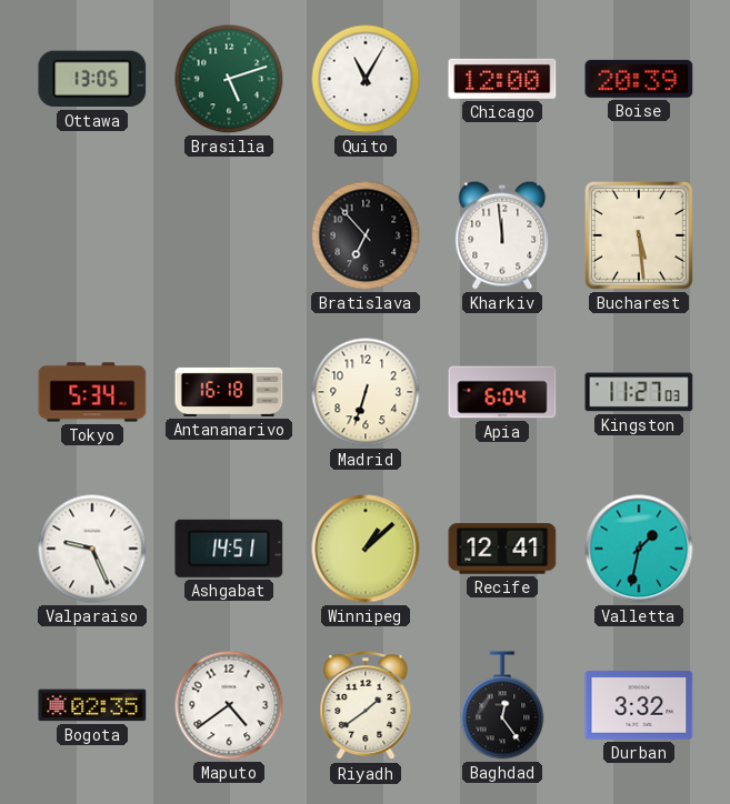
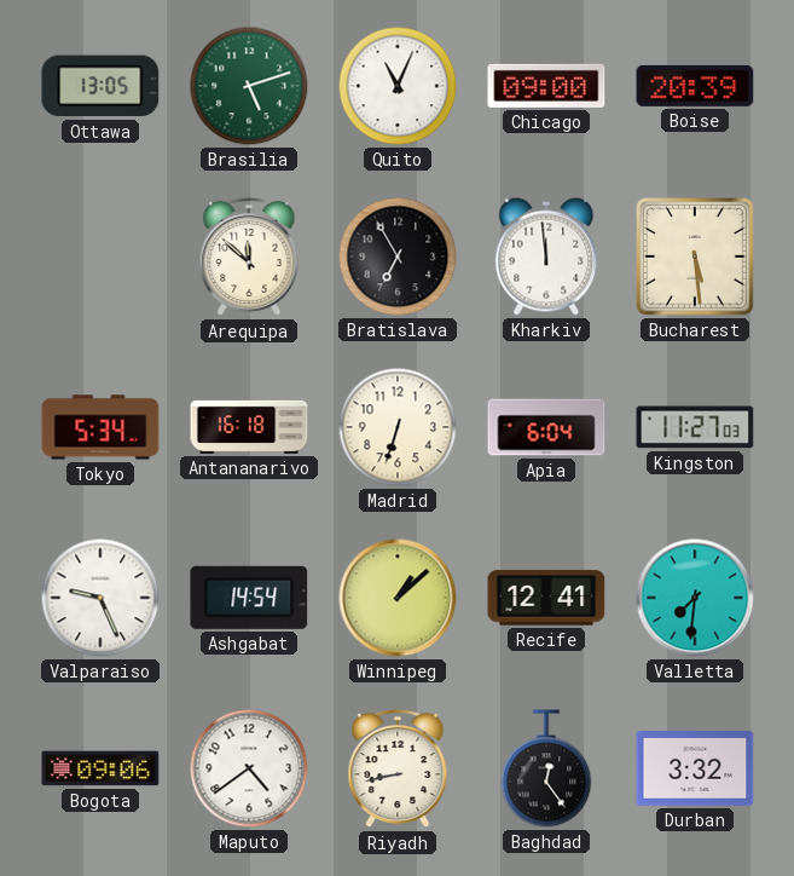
Quito: 11:05 -> 11:04
Chicago: 12:00 -> 09:00
Arequipa: none -> 11:52
Bratislava: 6:53 -> 6:55
Ashgabat: 14:51 -> 14:54
Valletta: 1:32 -> 7:31
Bogota: 02:35 -> 09:06
Riyadh: 1:39 -> 8:43
